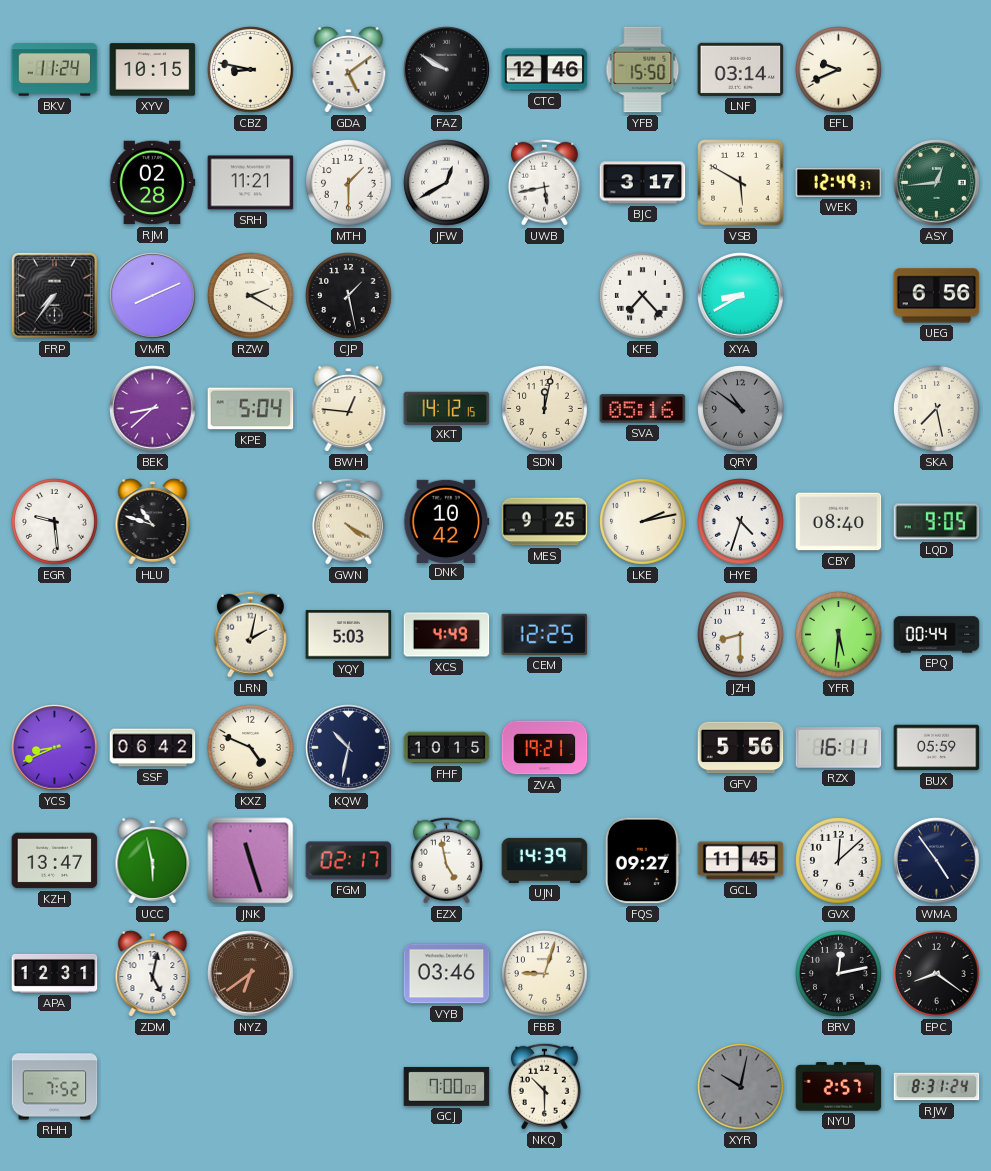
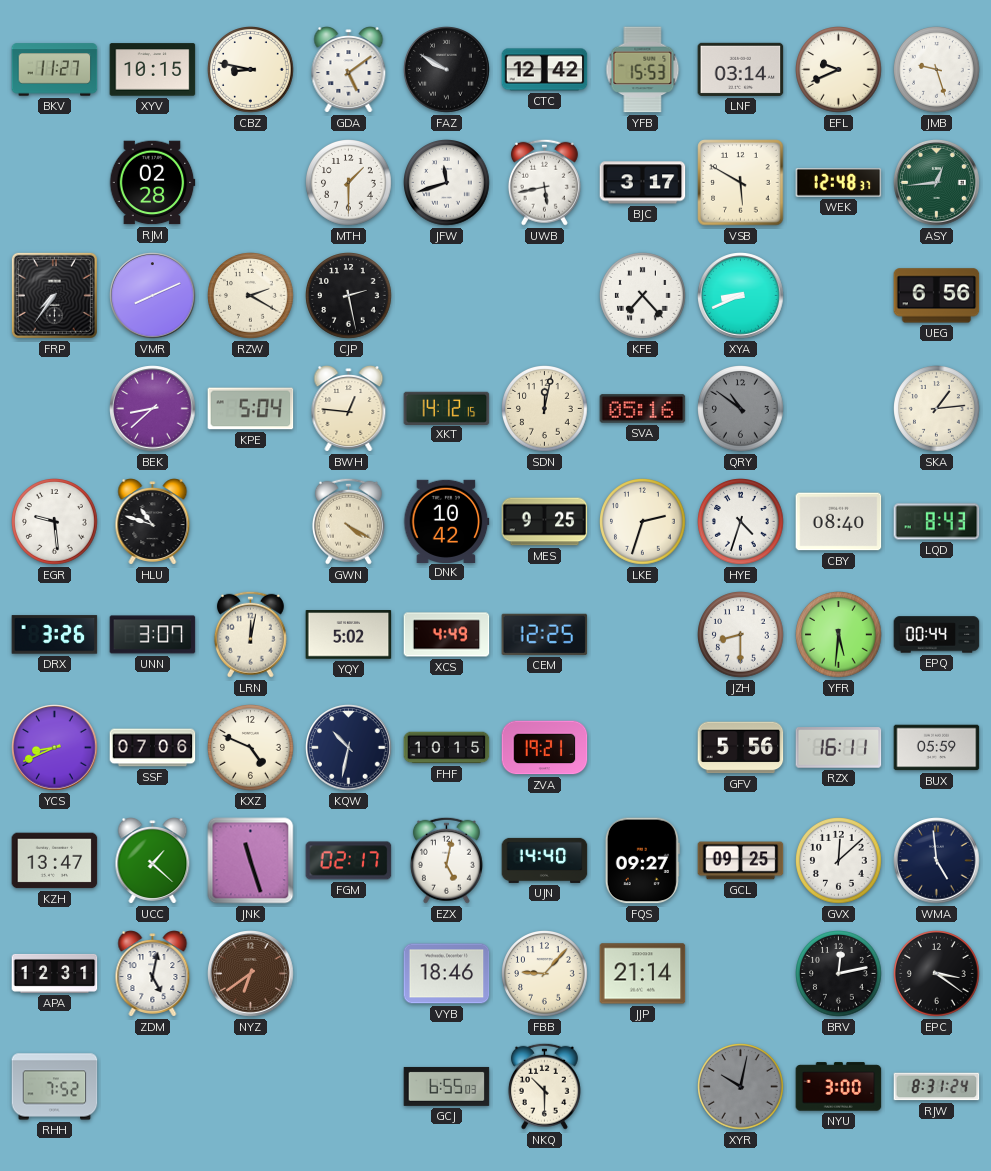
BKV: 11:24 -> 11:27
CTC: 12:46 -> 12:42
YFB: 15:50 -> 15:53
JMB: none -> 9:27
SRH: 11:21 -> none
JFW: 12:40 -> 11:42
WEK: 12:49 -> 12:48
CJP: 1:28 -> 2:28
XYA: 8:40 -> 8:41
SKA: 7:28 -> 1:14
LKE: 2:13 -> 2:33
LQD: 9:05 -> 8:43
DRX: none -> 3:26
UNN: none -> 3:07
LRN: 2:02 -> 12:02
YQY: 5:03 -> 5:02
SSF: 06:42 -> 07:06
UCC: 5:58 -> 1:22
EZX: 4:58 -> 5:02
UJN: 14:39 -> 14:40
GCL: 11:45 -> 09:25
WMA: 4:54 -> 4:59
VYB: 03:46 -> 18:46
FBB: 9:03 -> 9:07
JJP: none -> 21:14
EPC: 8:21 -> 3:21
GCJ: 7:00 -> 6:55
NYU: 2:57 -> 3:00
